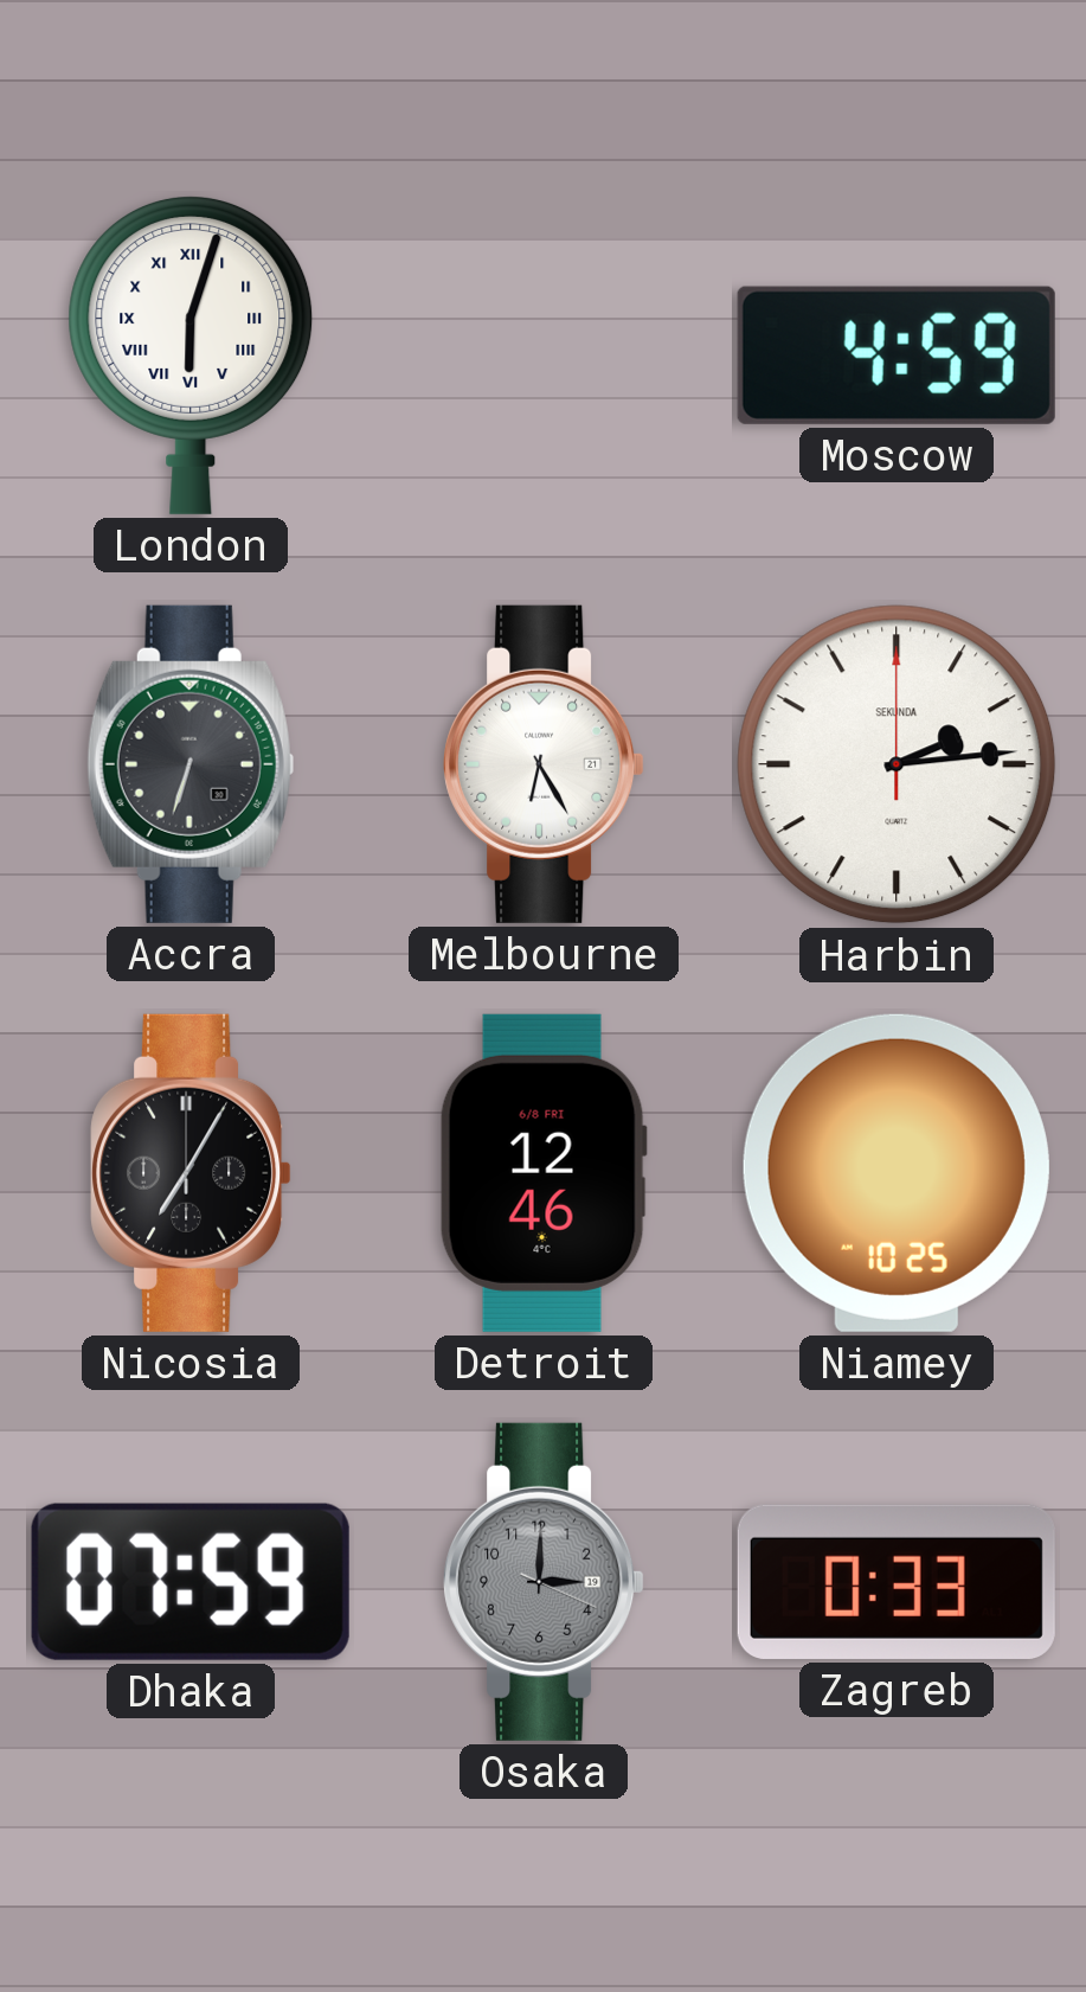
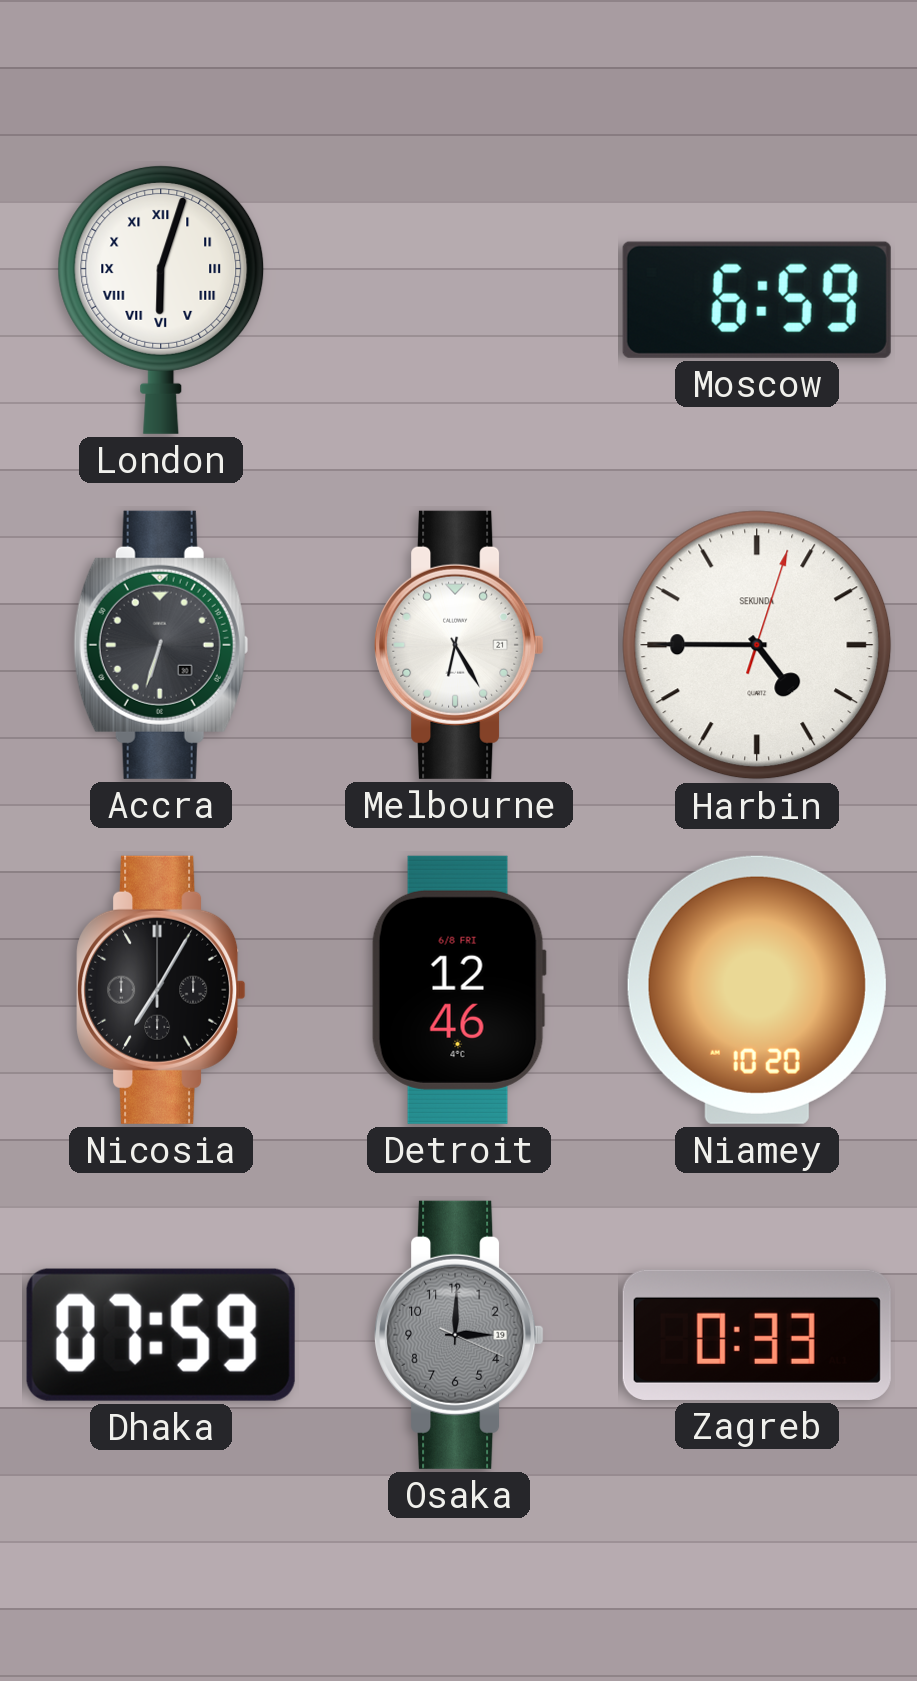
Moscow: 4:59 -> 6:59
Harbin: 2:14 -> 4:45
Niamey: 10:25 -> 10:20
